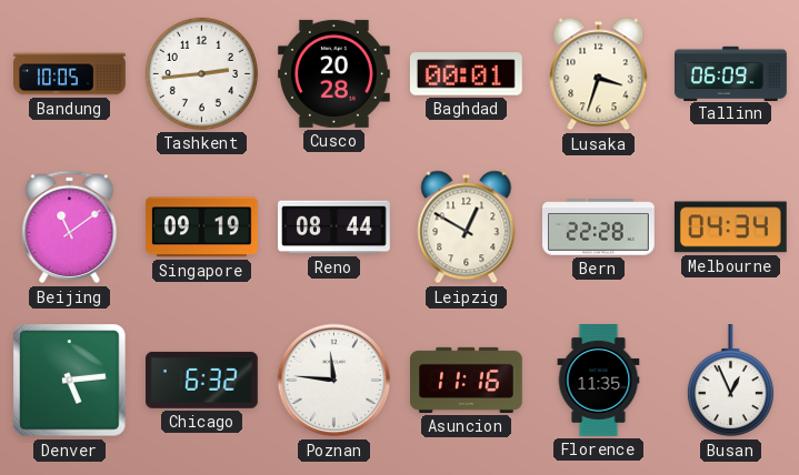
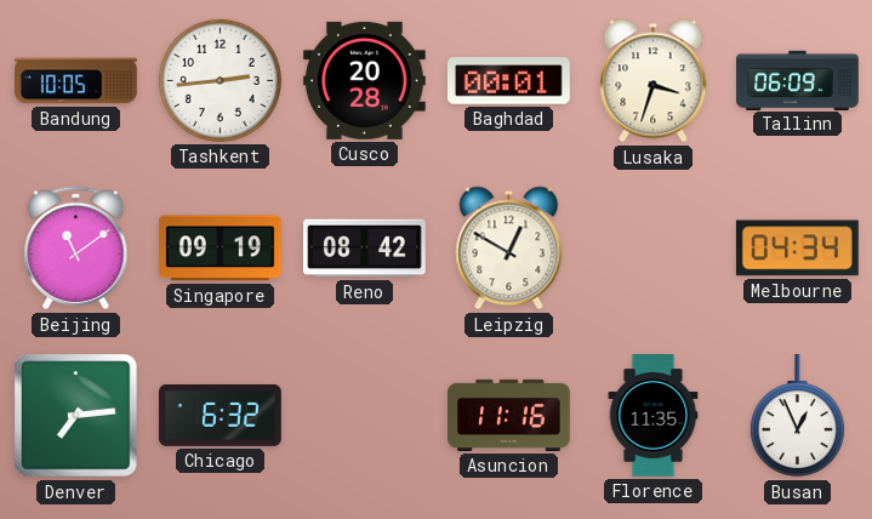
Reno: 08:44 -> 08:42
Bern: 22:28 -> none
Denver: 5:14 -> 7:14
Poznan: 11:46 -> none
